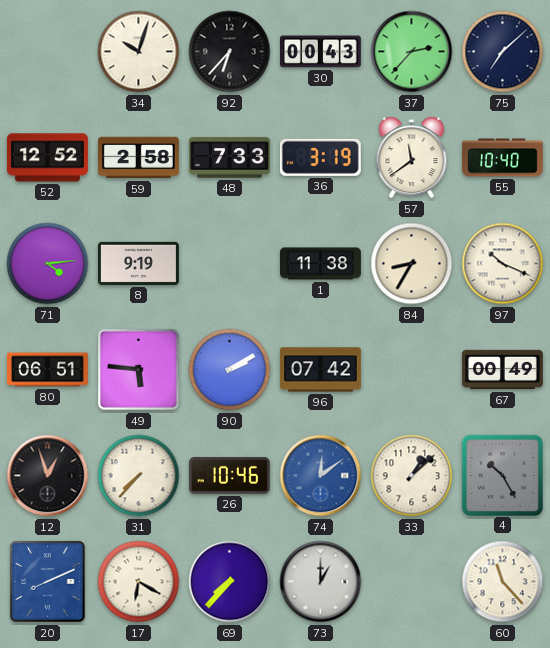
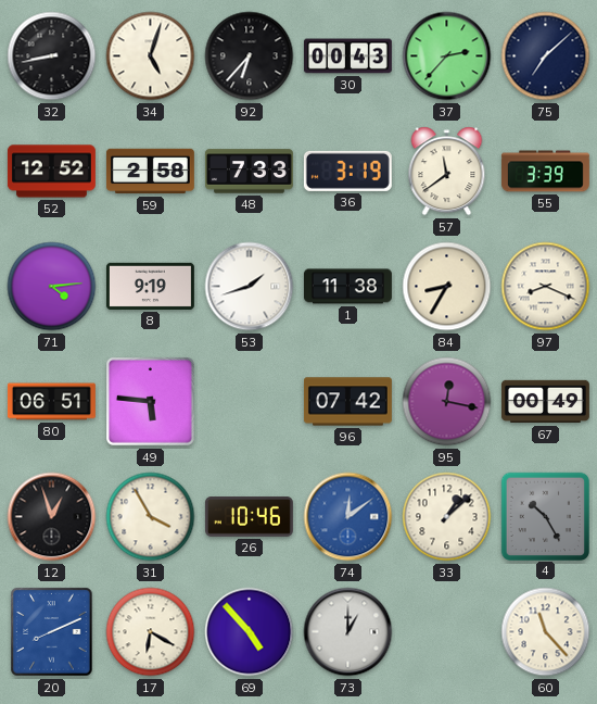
32: none -> 8:43
34: 10:03 -> 5:03
55: 10:40 -> 3:39
53: none -> 1:42
97: 10:19 -> 8:19
90: 2:10 -> none
95: none -> 12:17
31: 7:37 -> 3:55
69: 7:37 -> 4:53
